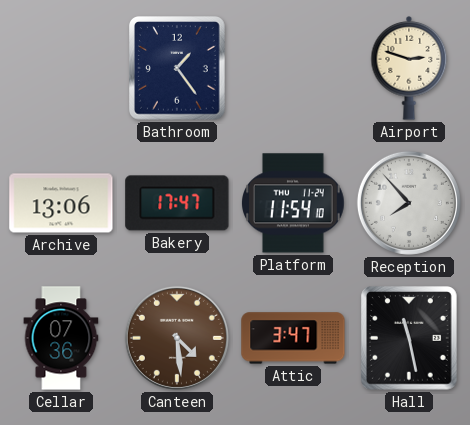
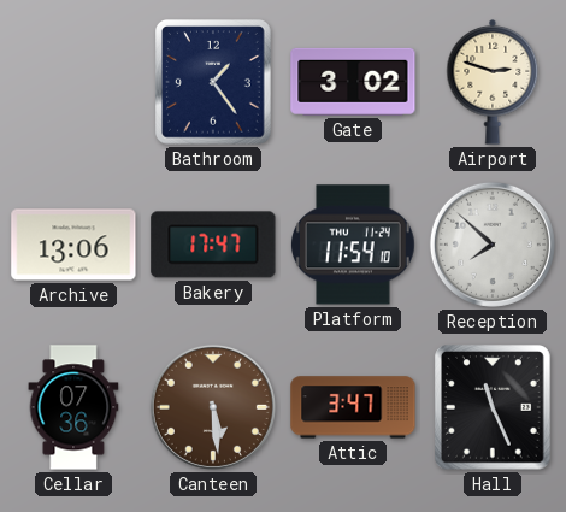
Gate: none -> 3:02
Reception: 7:53 -> 7:52
Canteen: 4:29 -> 5:29
Hall: 11:28 -> 11:26
